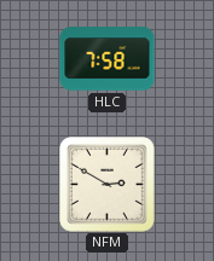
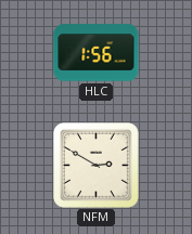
HLC: 7:58 -> 1:56
